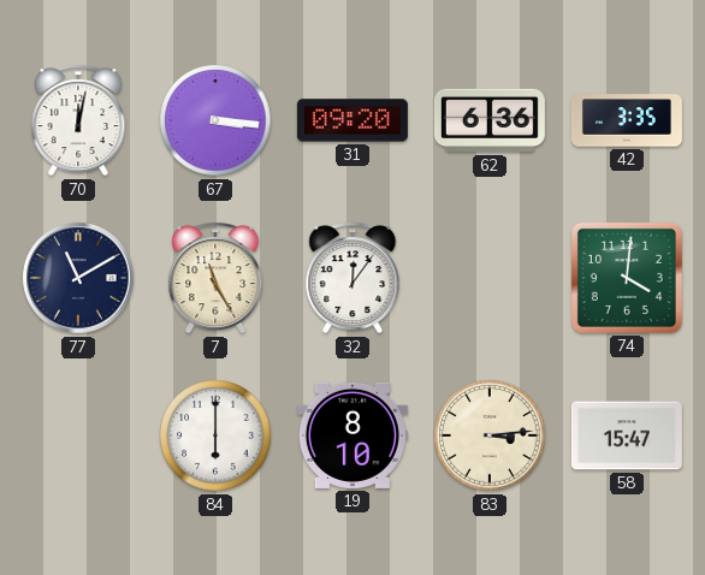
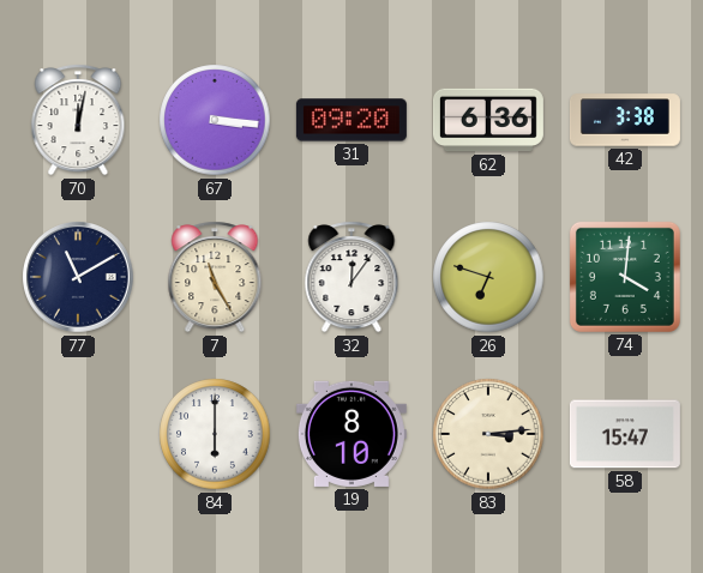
42: 3:35 -> 3:38
26: none -> 6:48
